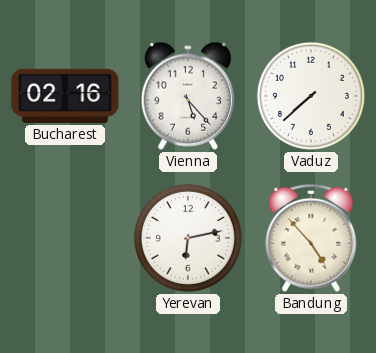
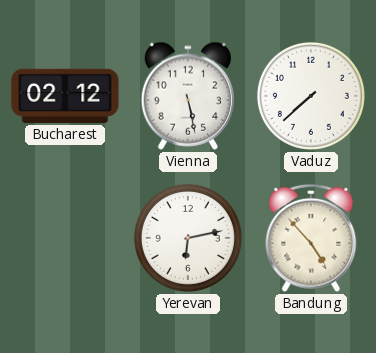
Bucharest: 02:16 -> 02:12
Vienna: 5:23 -> 5:28
